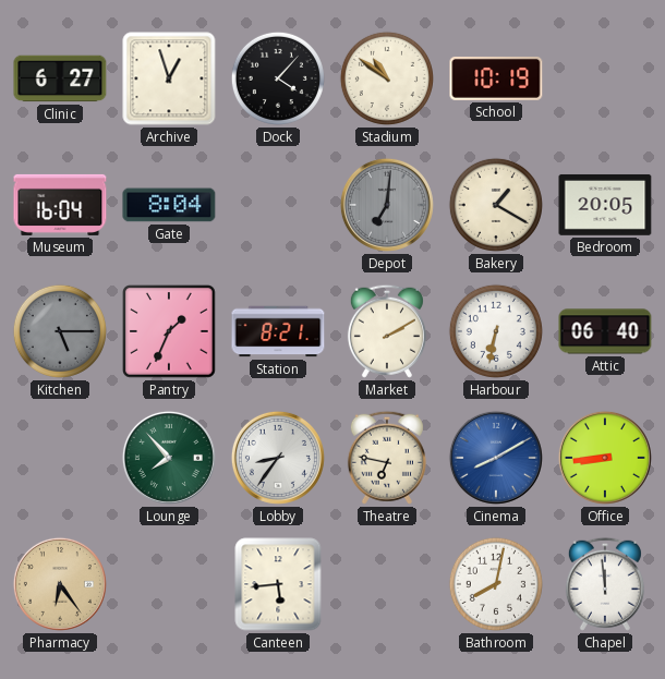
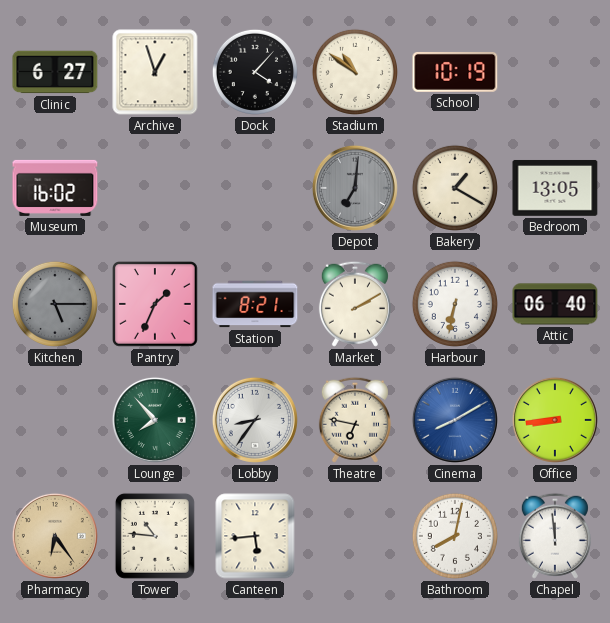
Museum: 16:04 -> 16:02
Gate: 8:04 -> none
Bedroom: 20:05 -> 13:05
Tower: none -> 10:46
